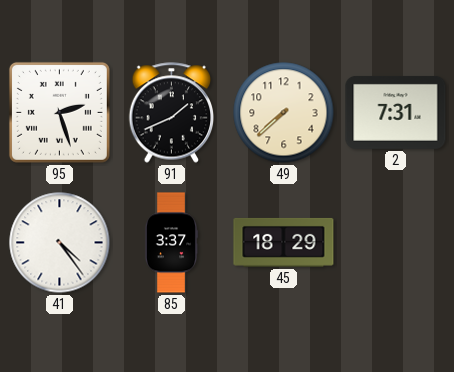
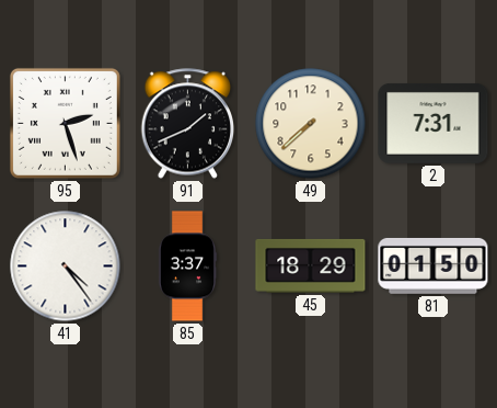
81: none -> 01:50
